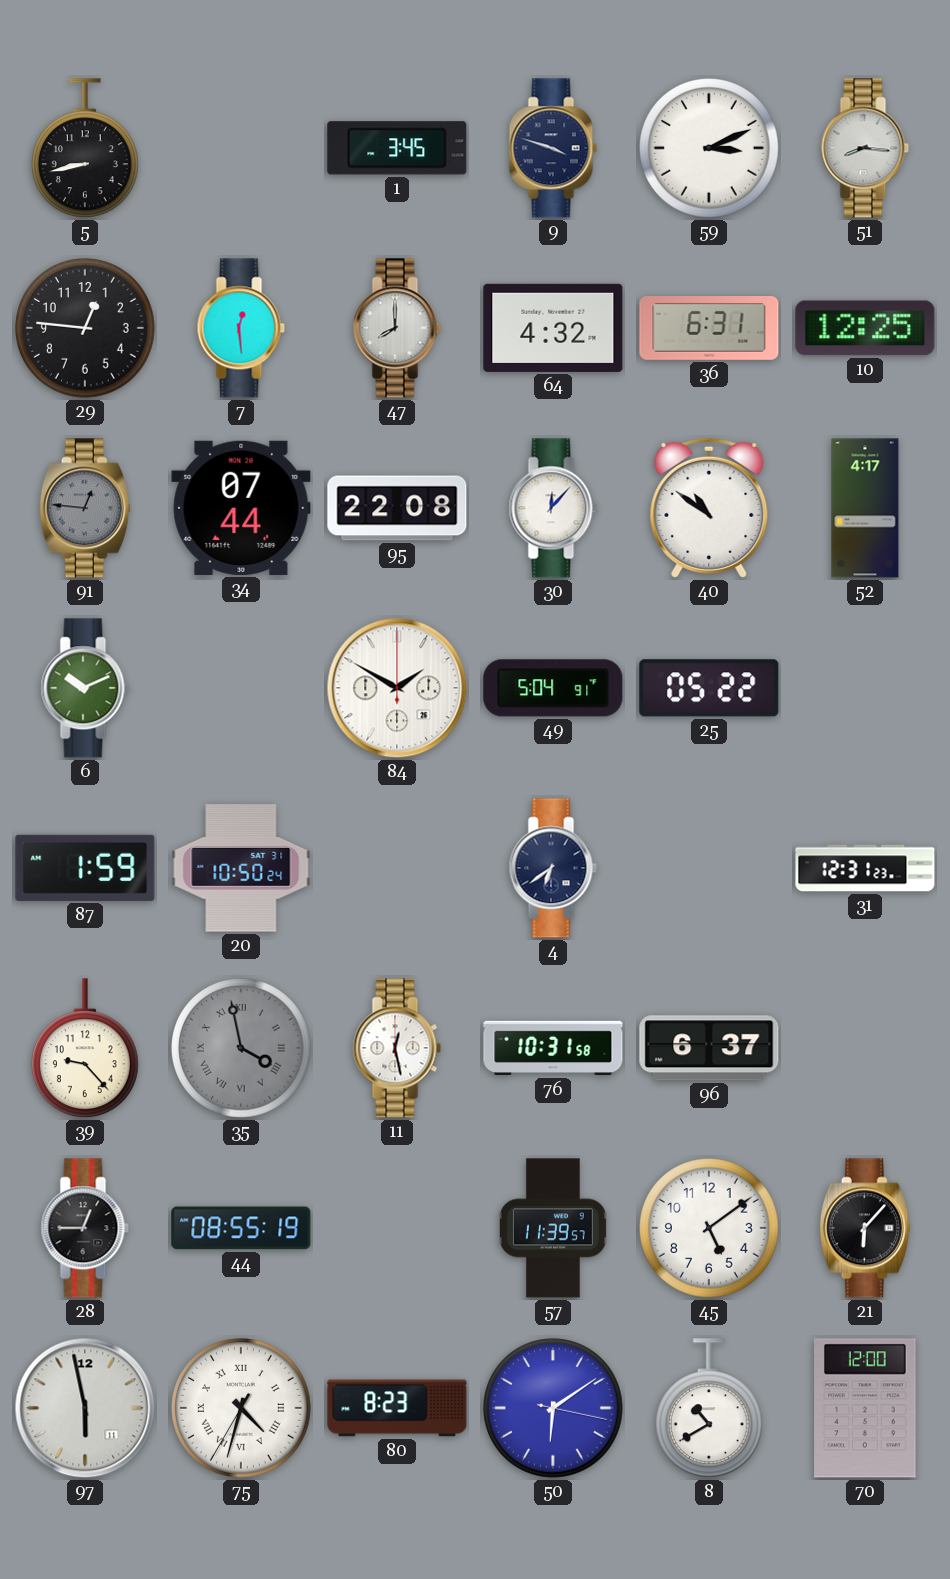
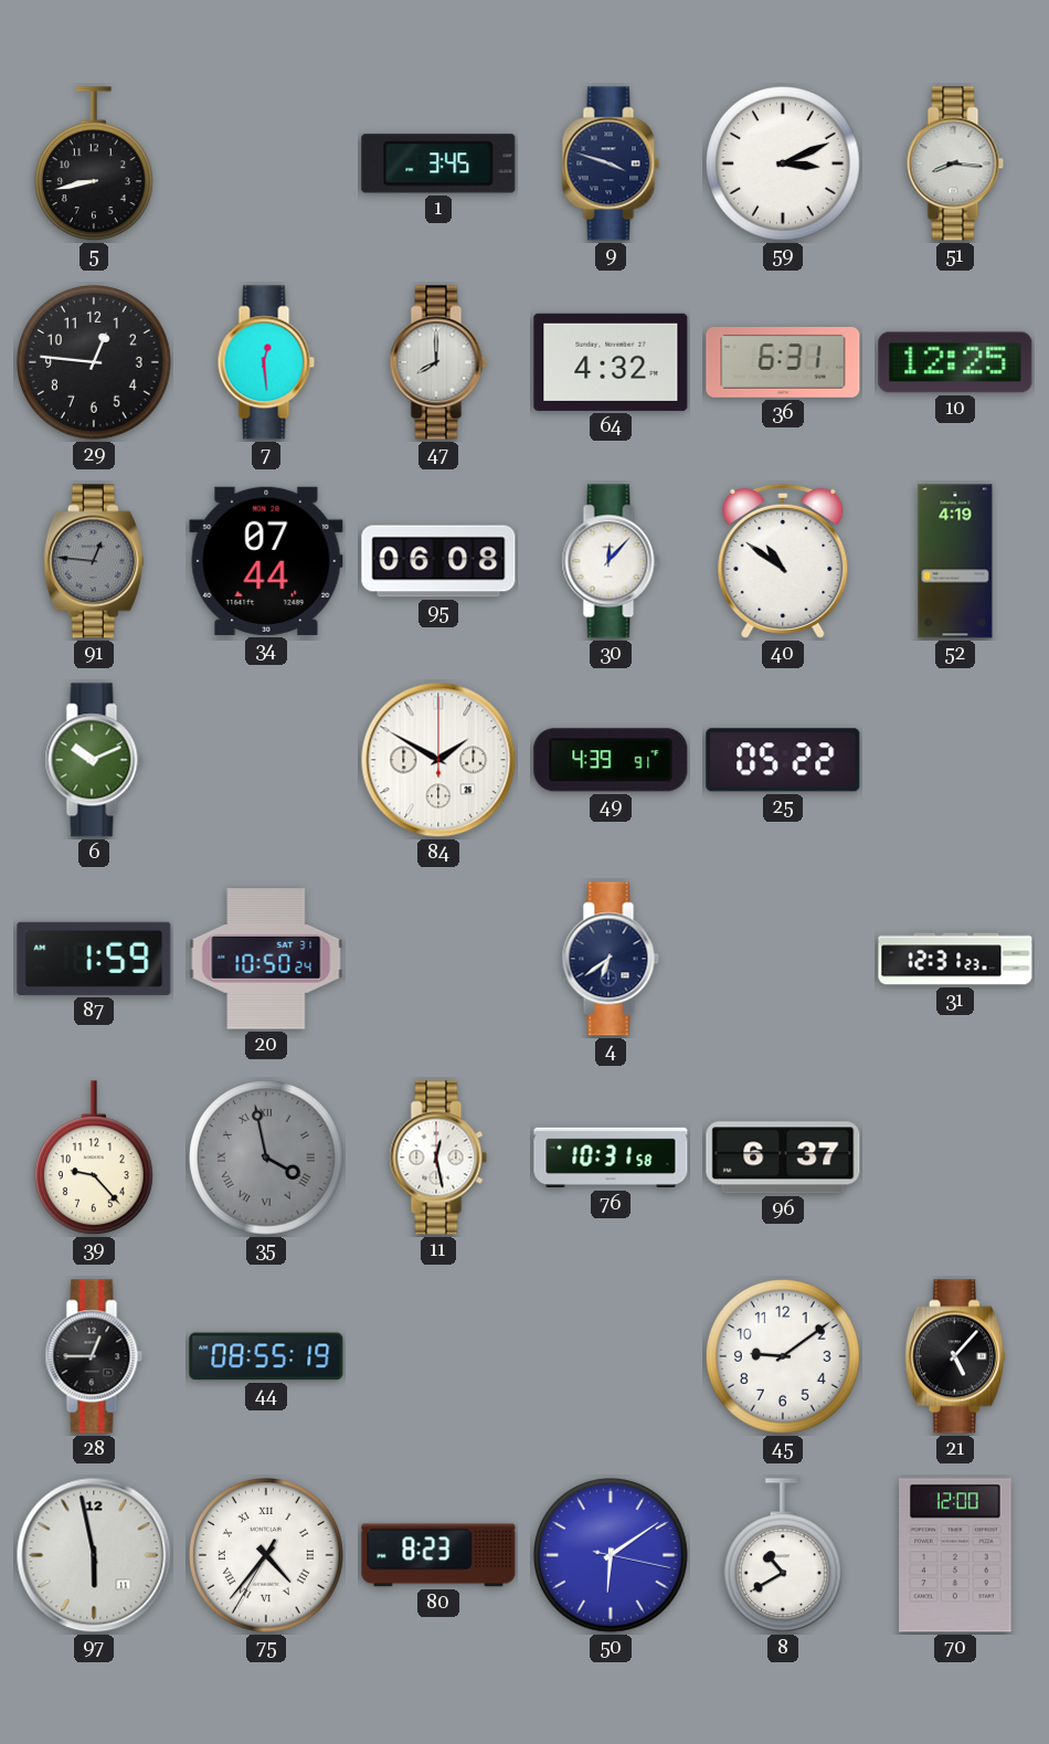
95: 22:08 -> 06:08
52: 4:17 -> 4:19
49: 5:04 -> 4:39
57: 11:39 -> none
45: 5:09 -> 9:09
21: 6:07 -> 5:07
75: 4:32 -> 4:36
